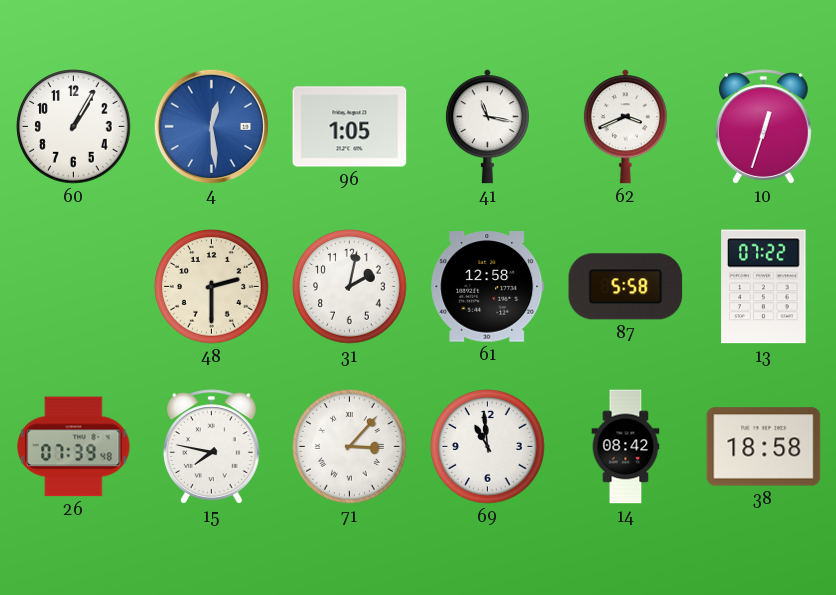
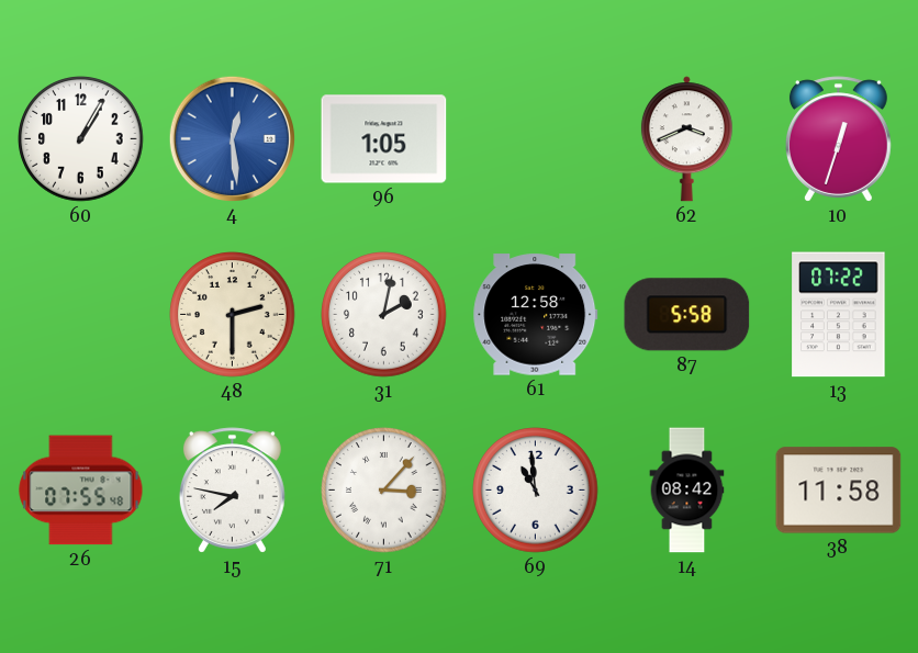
41: 11:17 -> none
26: 07:39 -> 07:55
38: 18:58 -> 11:58
